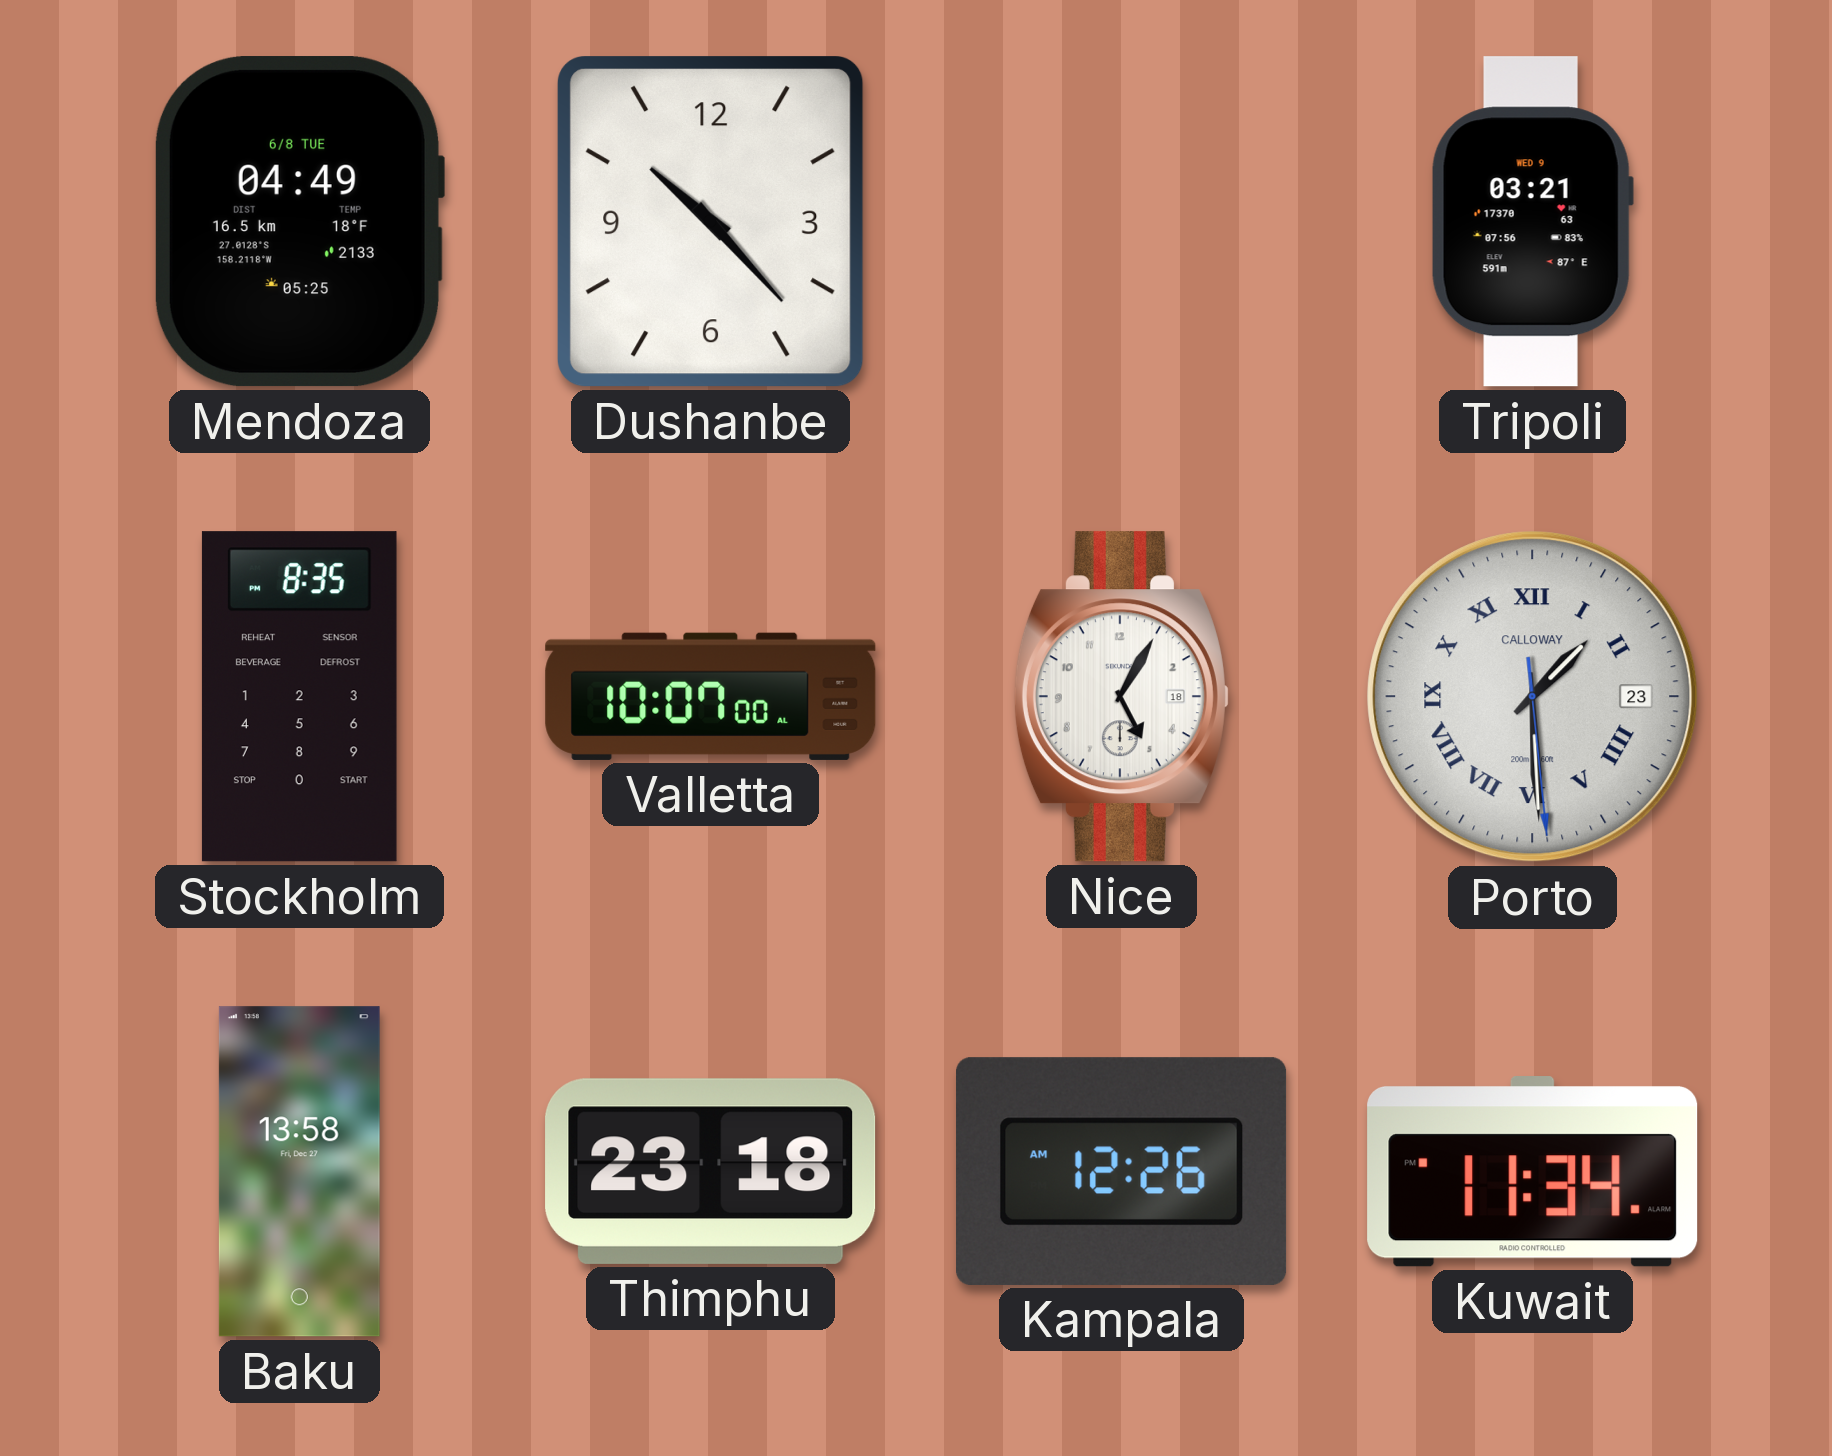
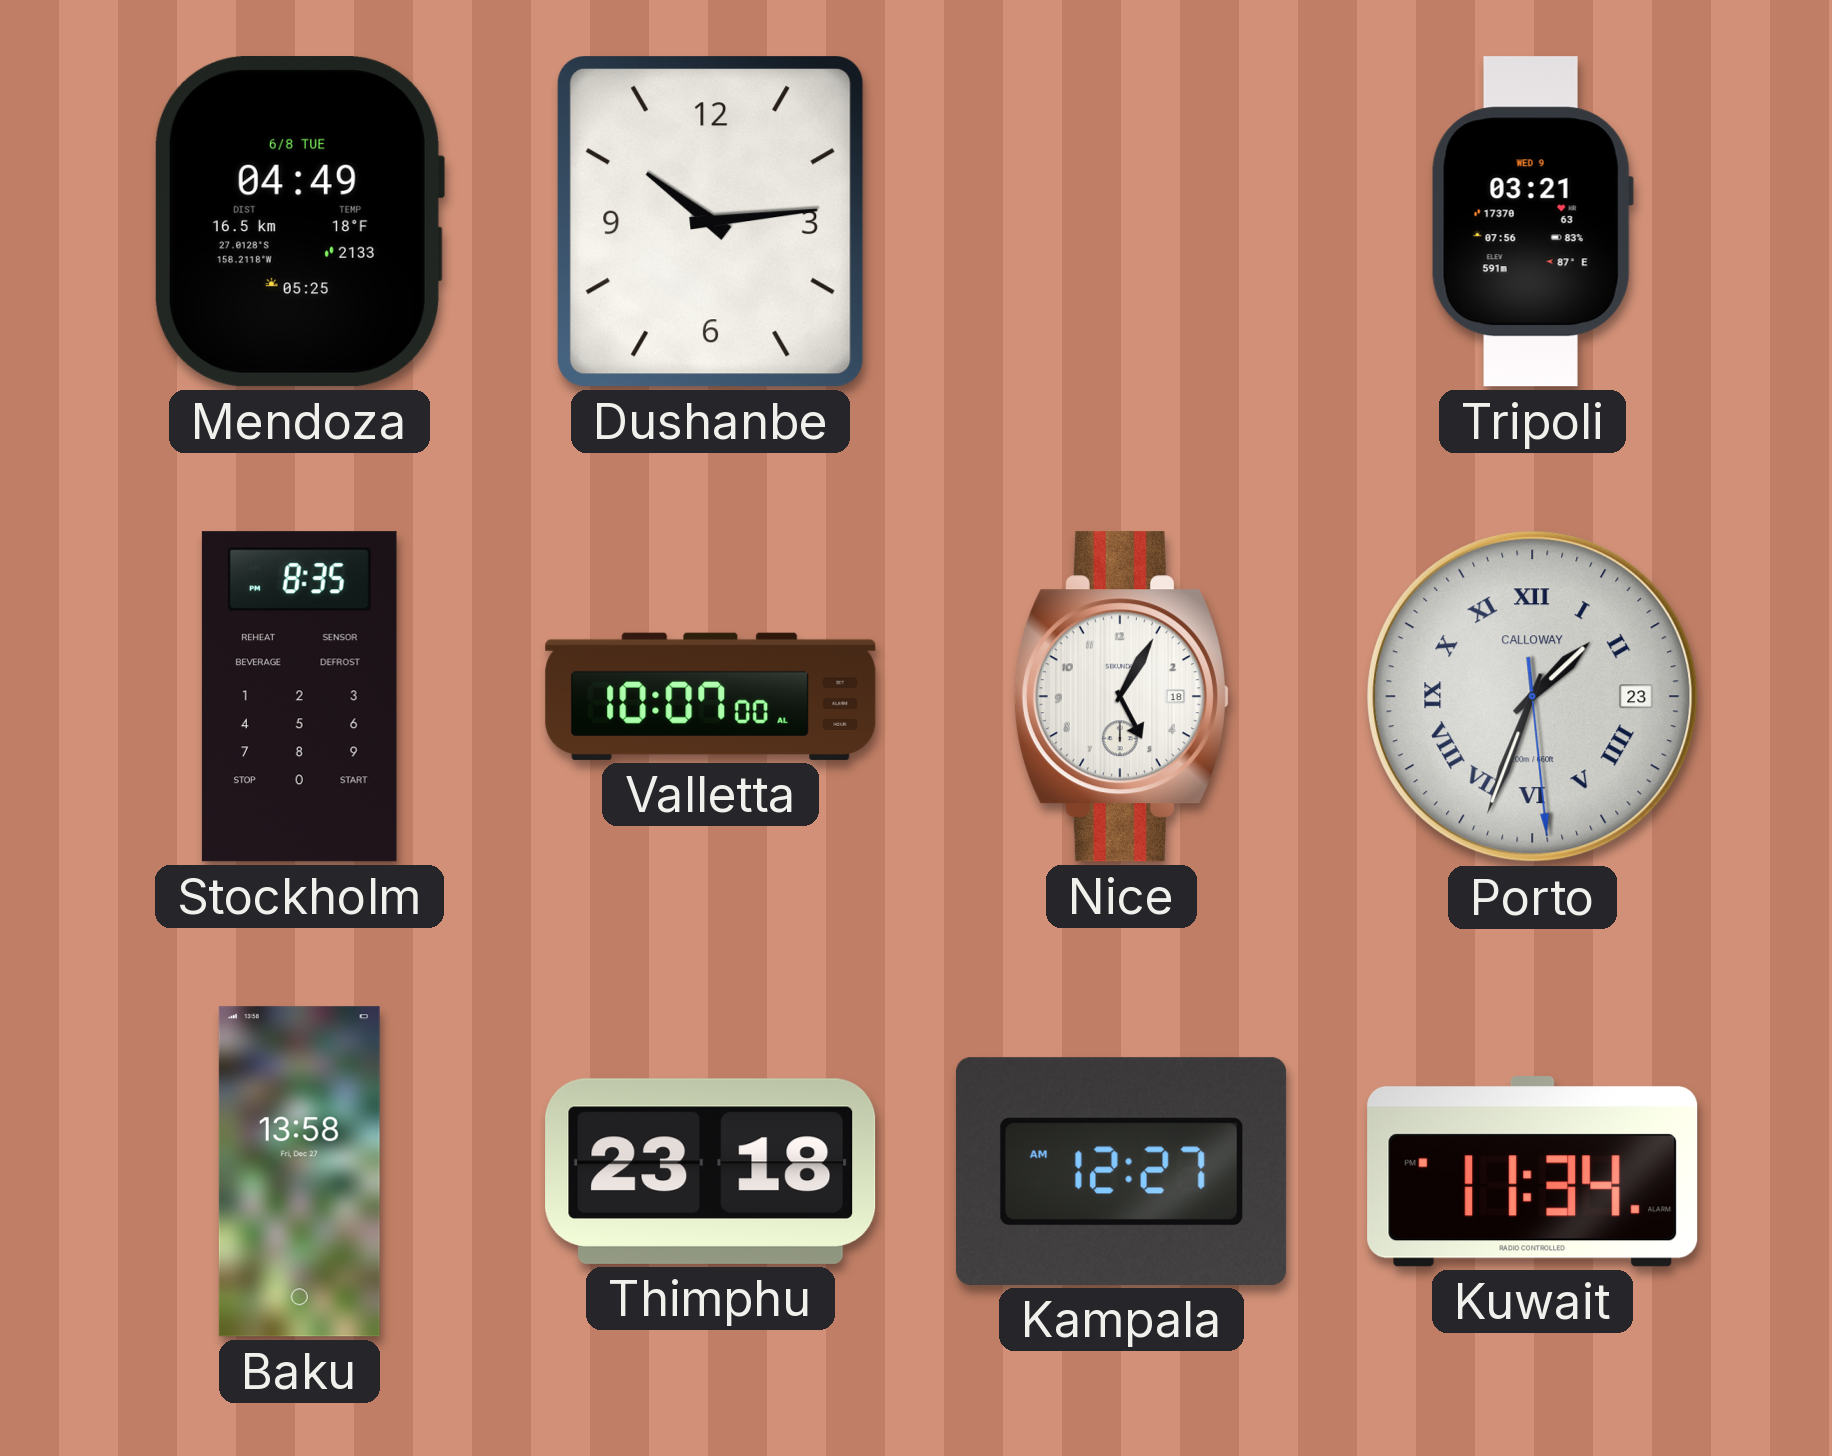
Dushanbe: 10:23 -> 10:14
Porto: 1:29 -> 1:33
Kampala: 12:26 -> 12:27
